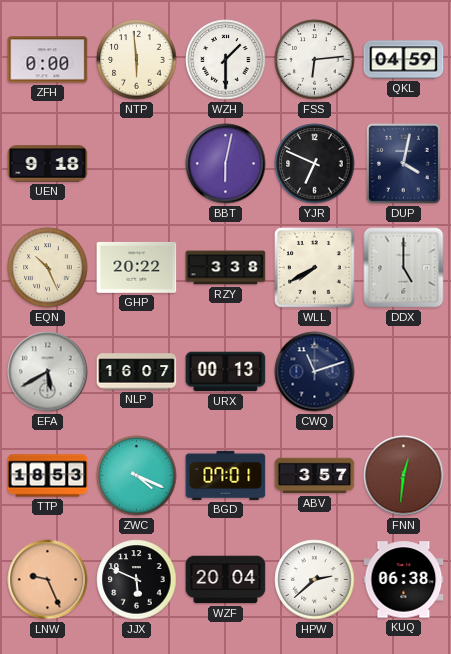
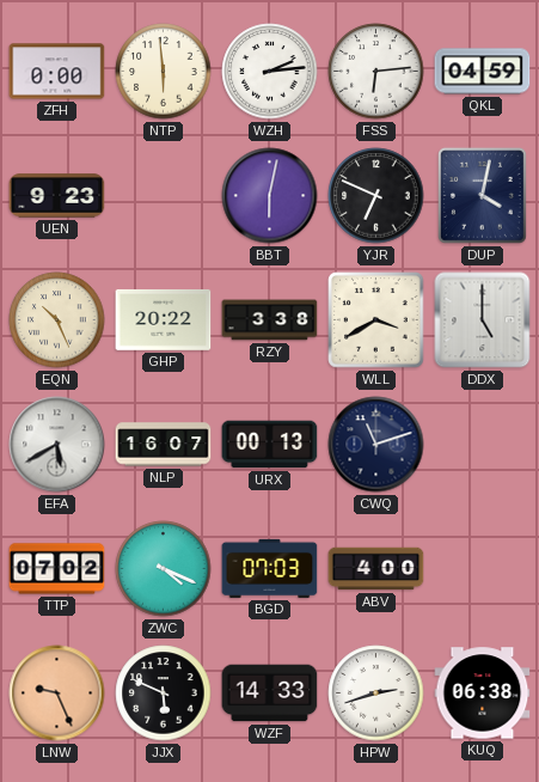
WZH: 1:30 -> 2:14
UEN: 9:18 -> 9:23
WLL: 7:40 -> 3:40
TTP: 18:53 -> 07:02
BGD: 07:01 -> 07:03
ABV: 3:57 -> 4:00
FNN: 12:31 -> none
WZF: 20:04 -> 14:33
HPW: 2:38 -> 2:42
